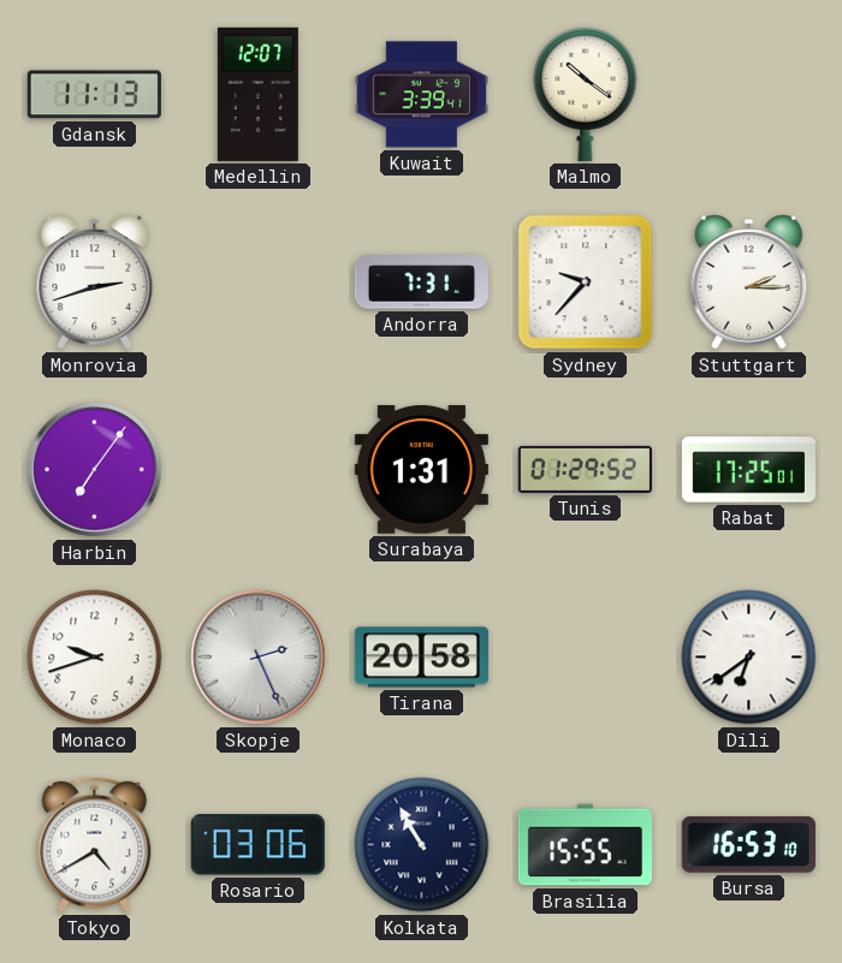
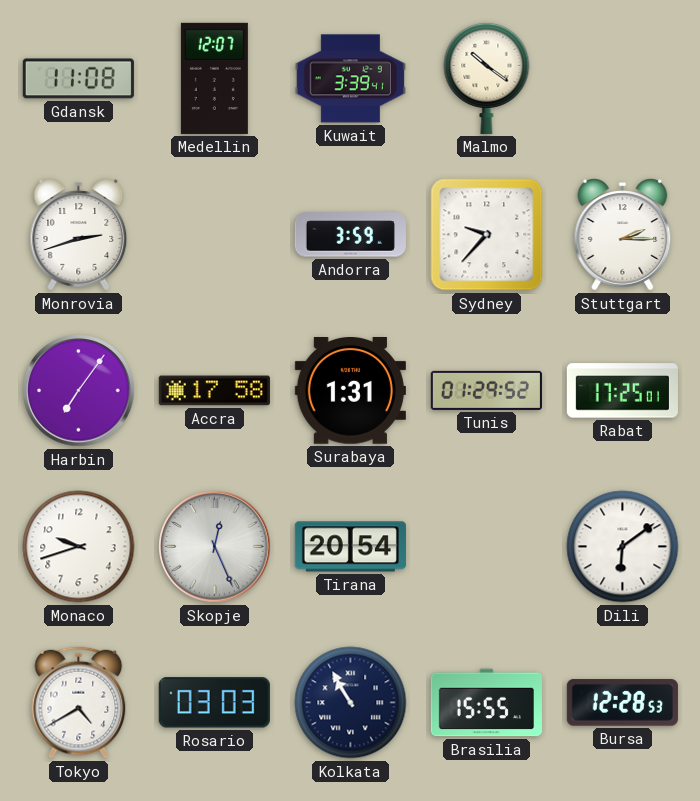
Gdansk: 11:13 -> 11:08
Andorra: 7:31 -> 3:59
Accra: none -> 17:58
Skopje: 2:26 -> 12:26
Tirana: 20:58 -> 20:54
Dili: 6:39 -> 6:09
Rosario: 03:06 -> 03:03
Bursa: 16:53 -> 12:28
